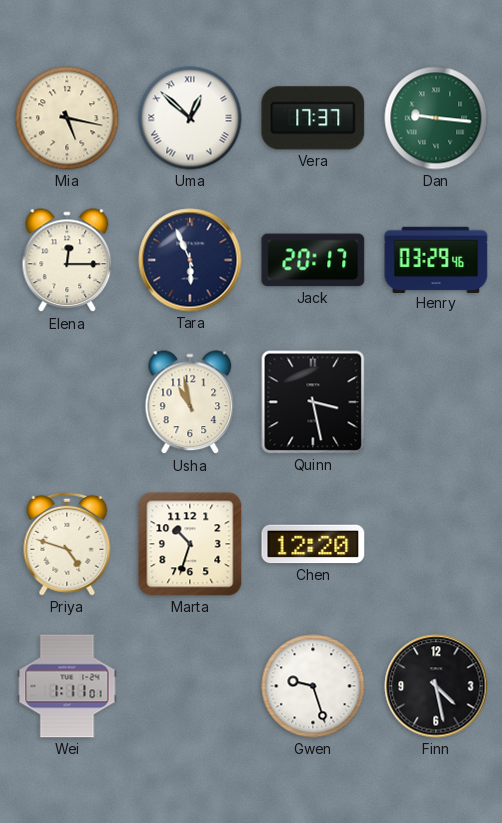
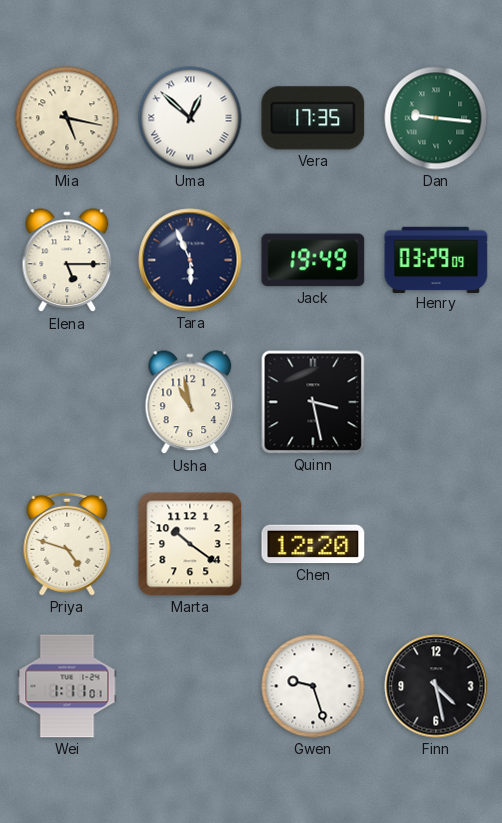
Vera: 17:37 -> 17:35
Elena: 12:15 -> 5:15
Jack: 20:17 -> 19:49
Henry: 03:29:46 -> 03:29:09
Marta: 10:33 -> 10:21
